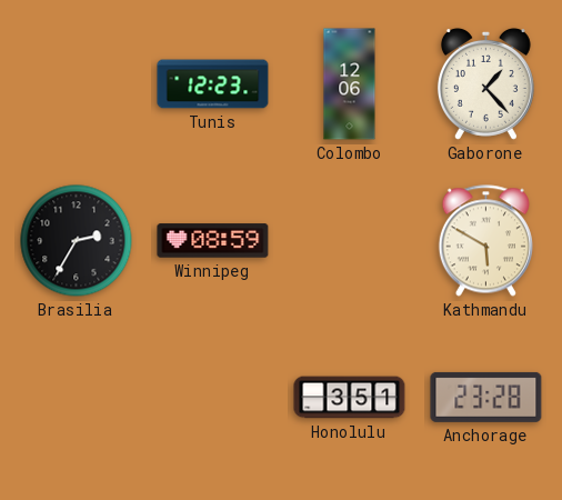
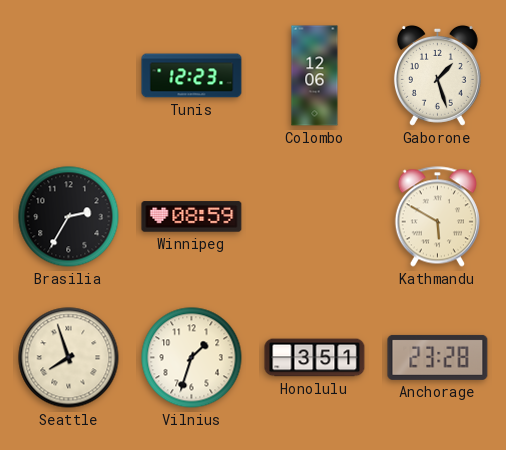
Gaborone: 1:23 -> 1:27
Seattle: none -> 7:57
Vilnius: none -> 1:33
